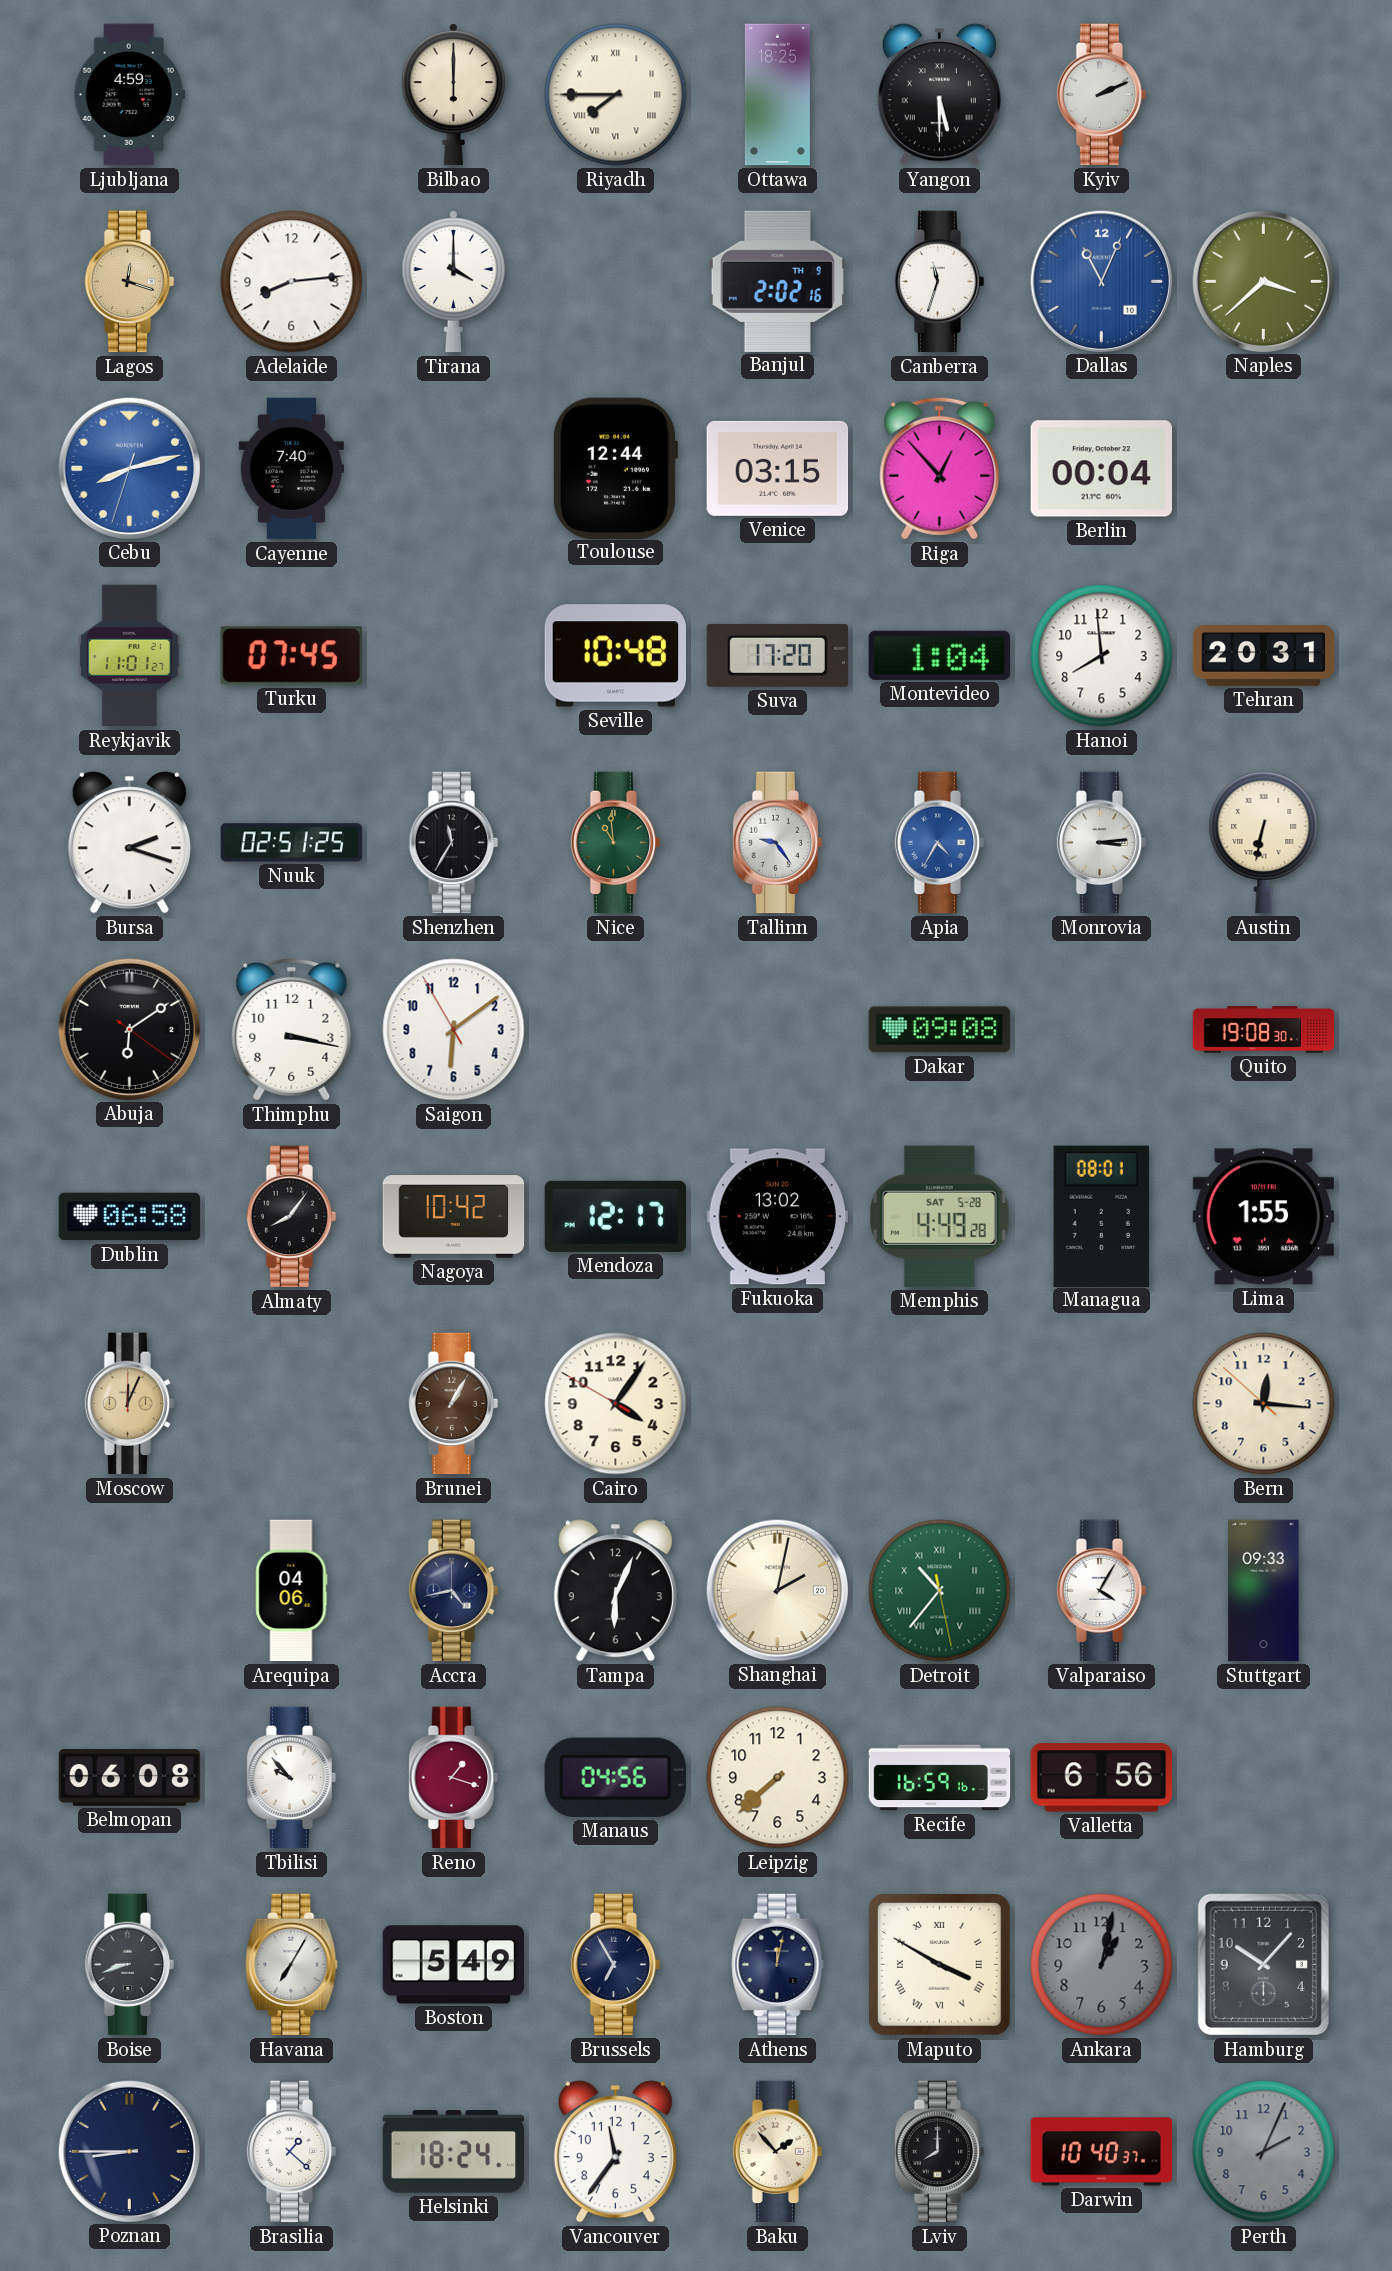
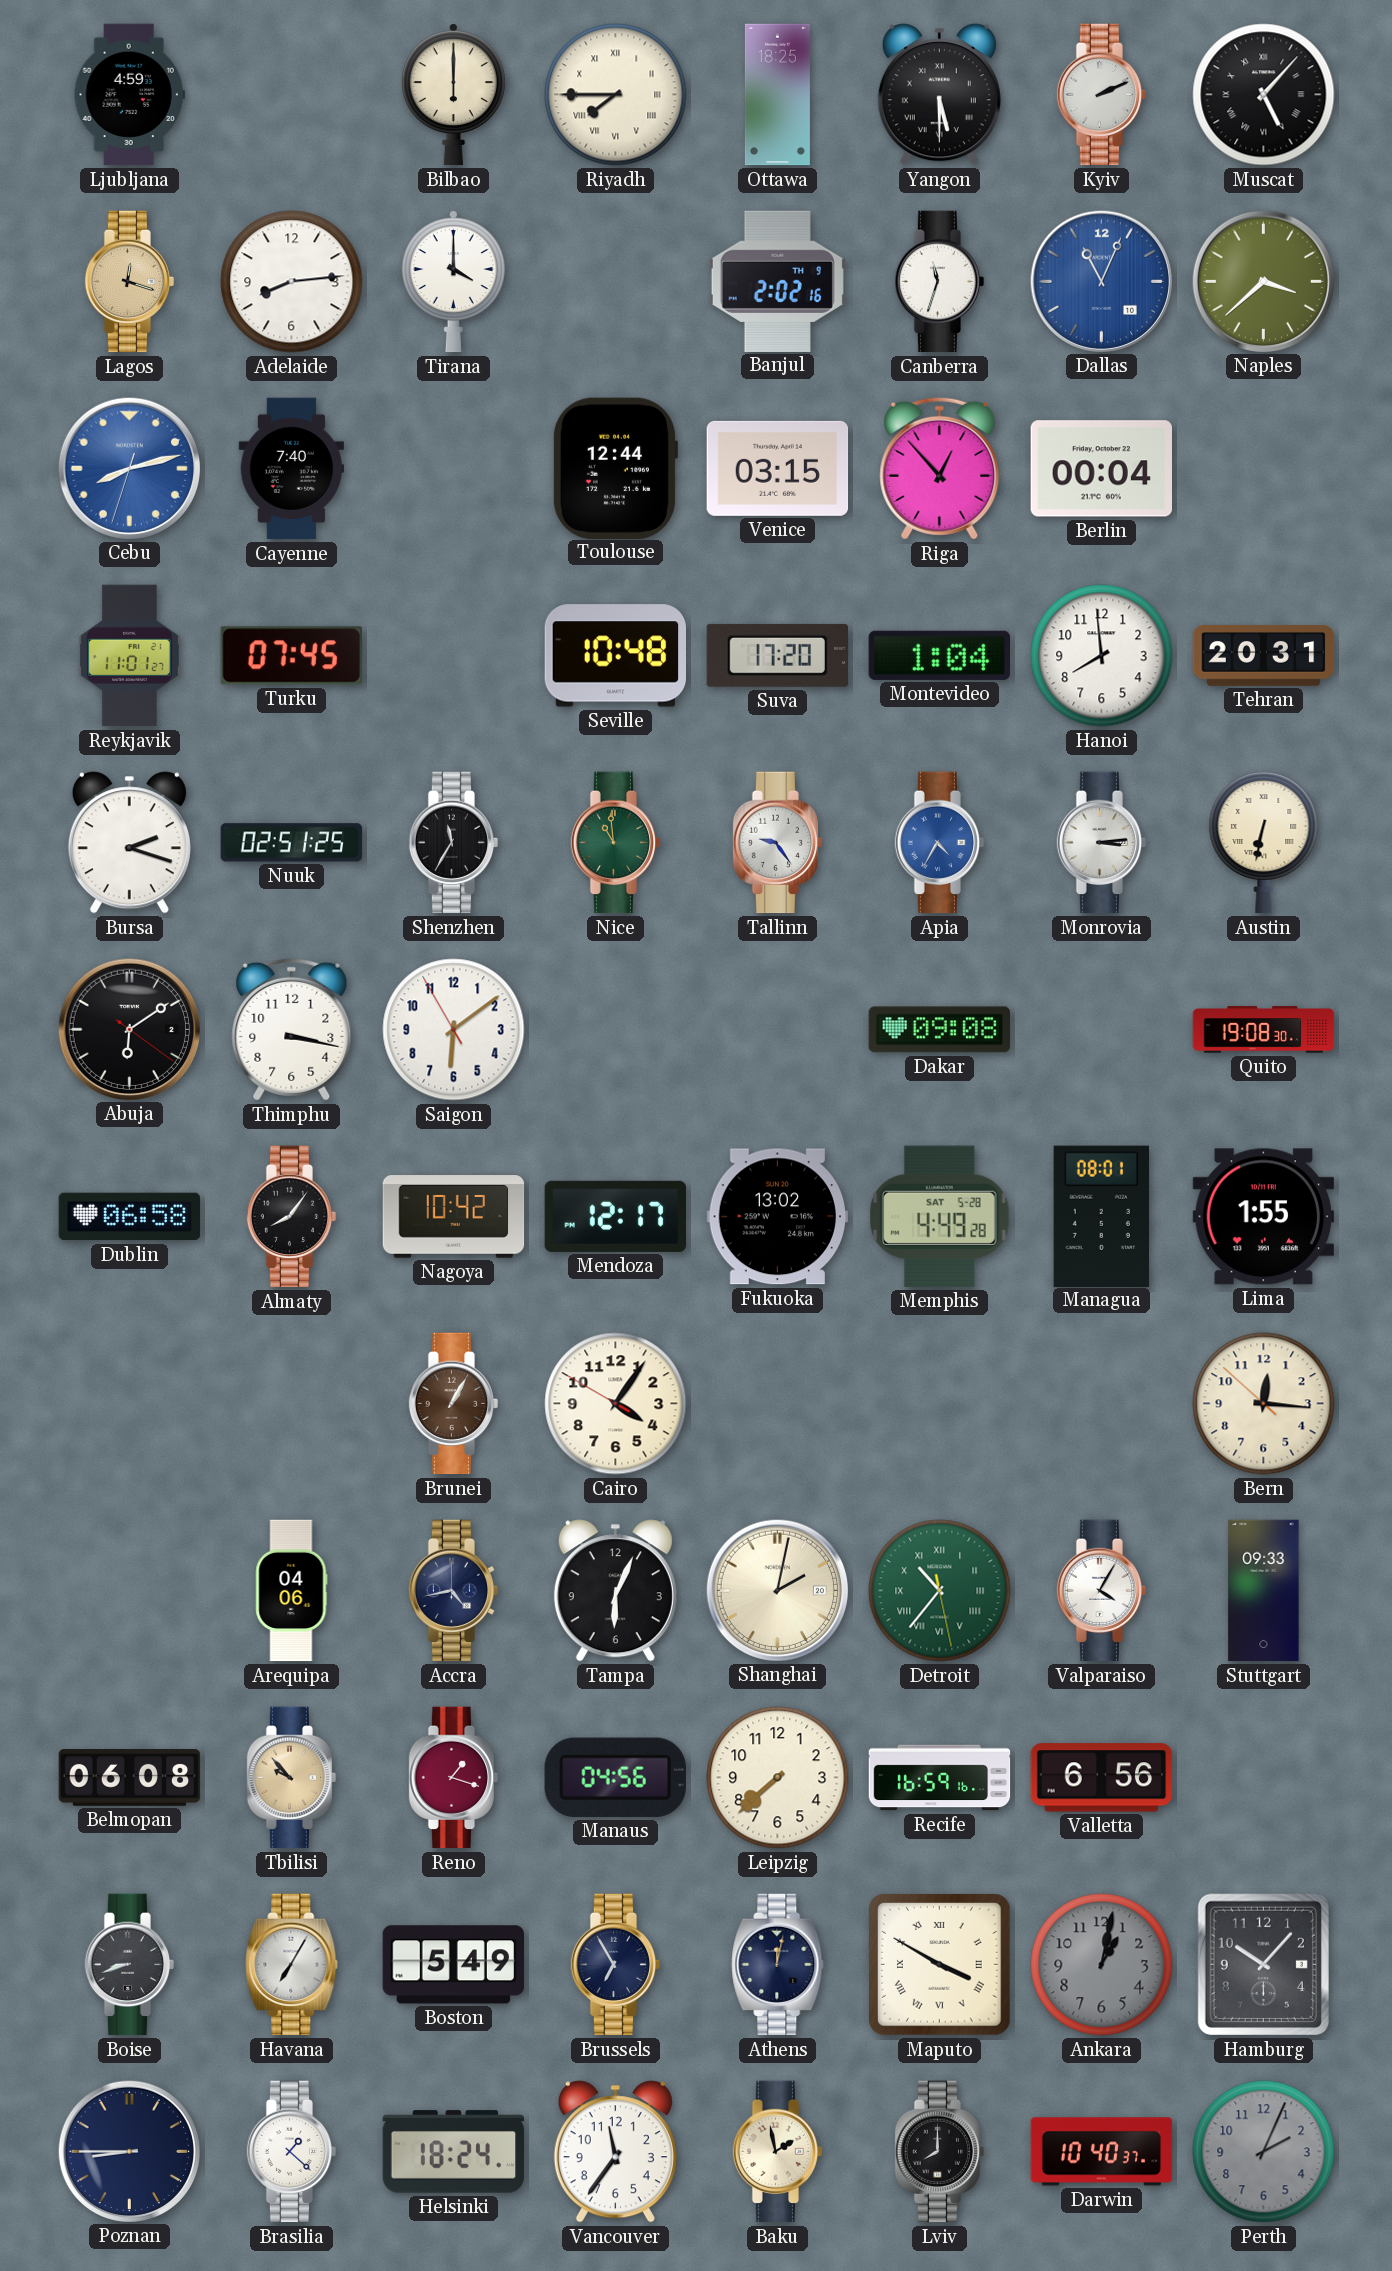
Muscat: none -> 5:07
Moscow: 12:04 -> none
Tbilisi dial: white -> champagne
Baku: 1:53 -> 1:58
